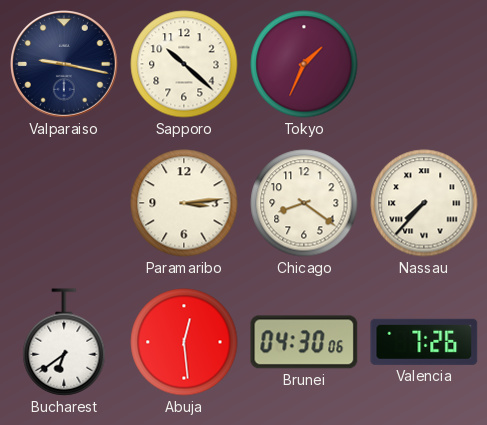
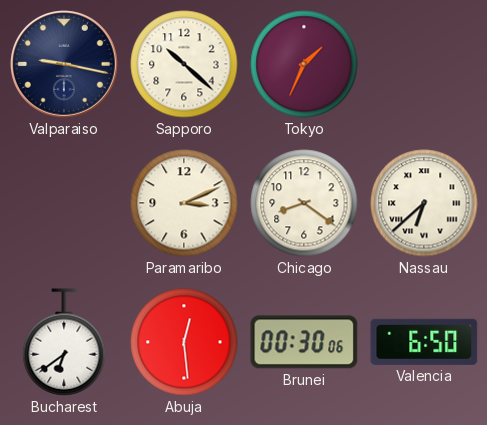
Paramaribo: 3:14 -> 3:11
Nassau: 7:37 -> 6:38
Brunei: 04:30 -> 00:30
Valencia: 7:26 -> 6:50
